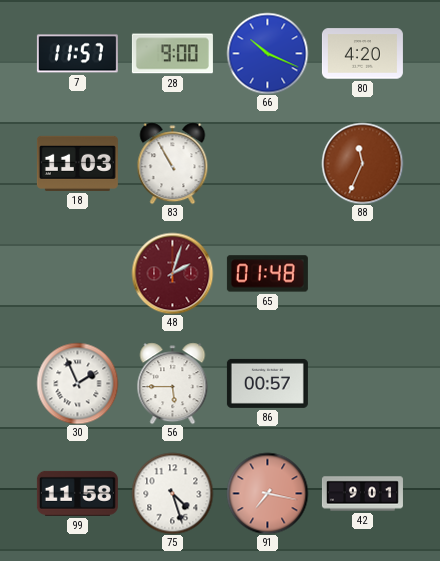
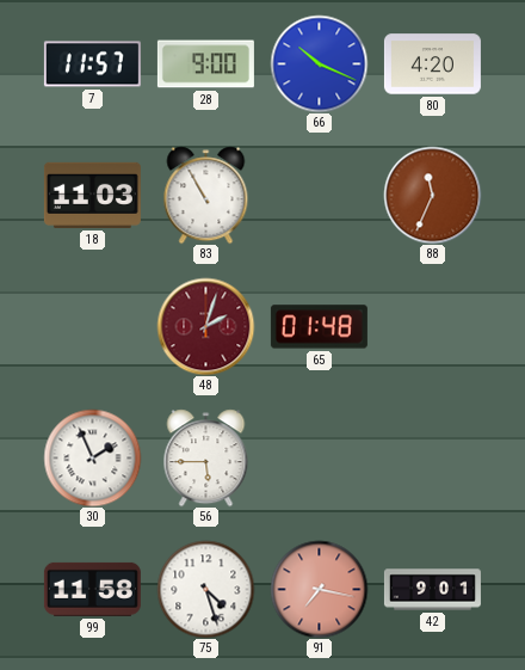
86: 00:57 -> none
